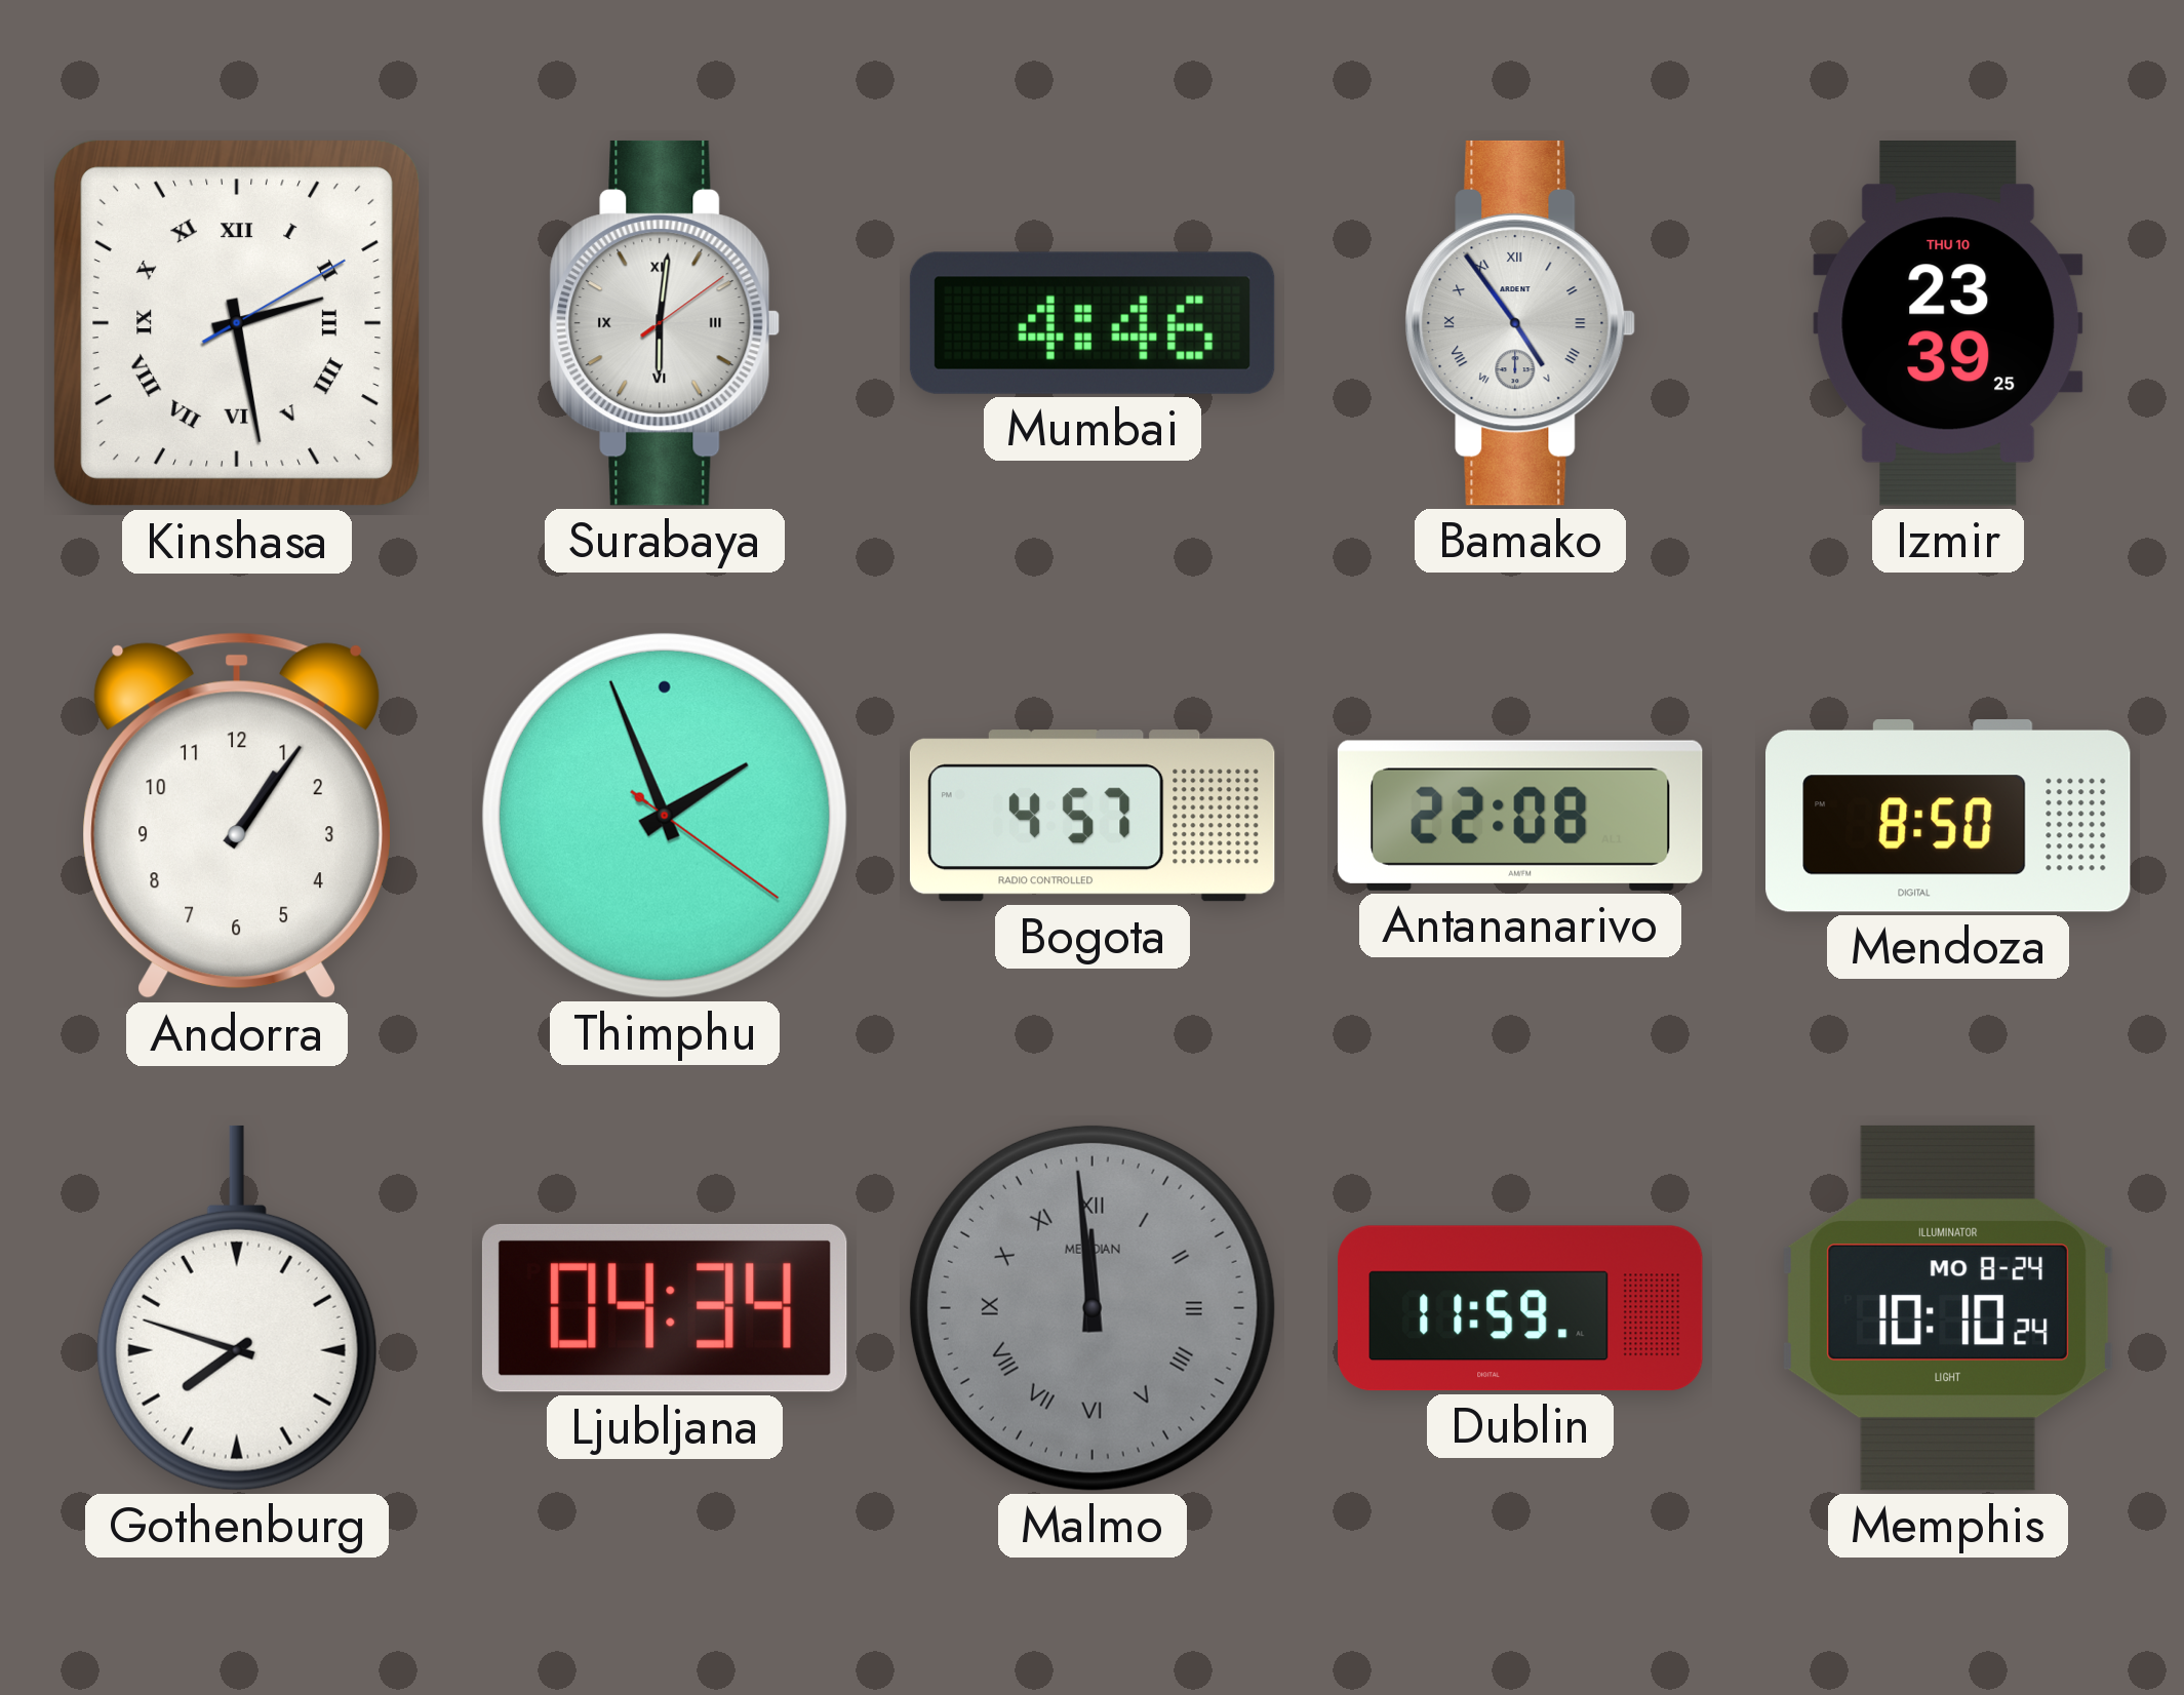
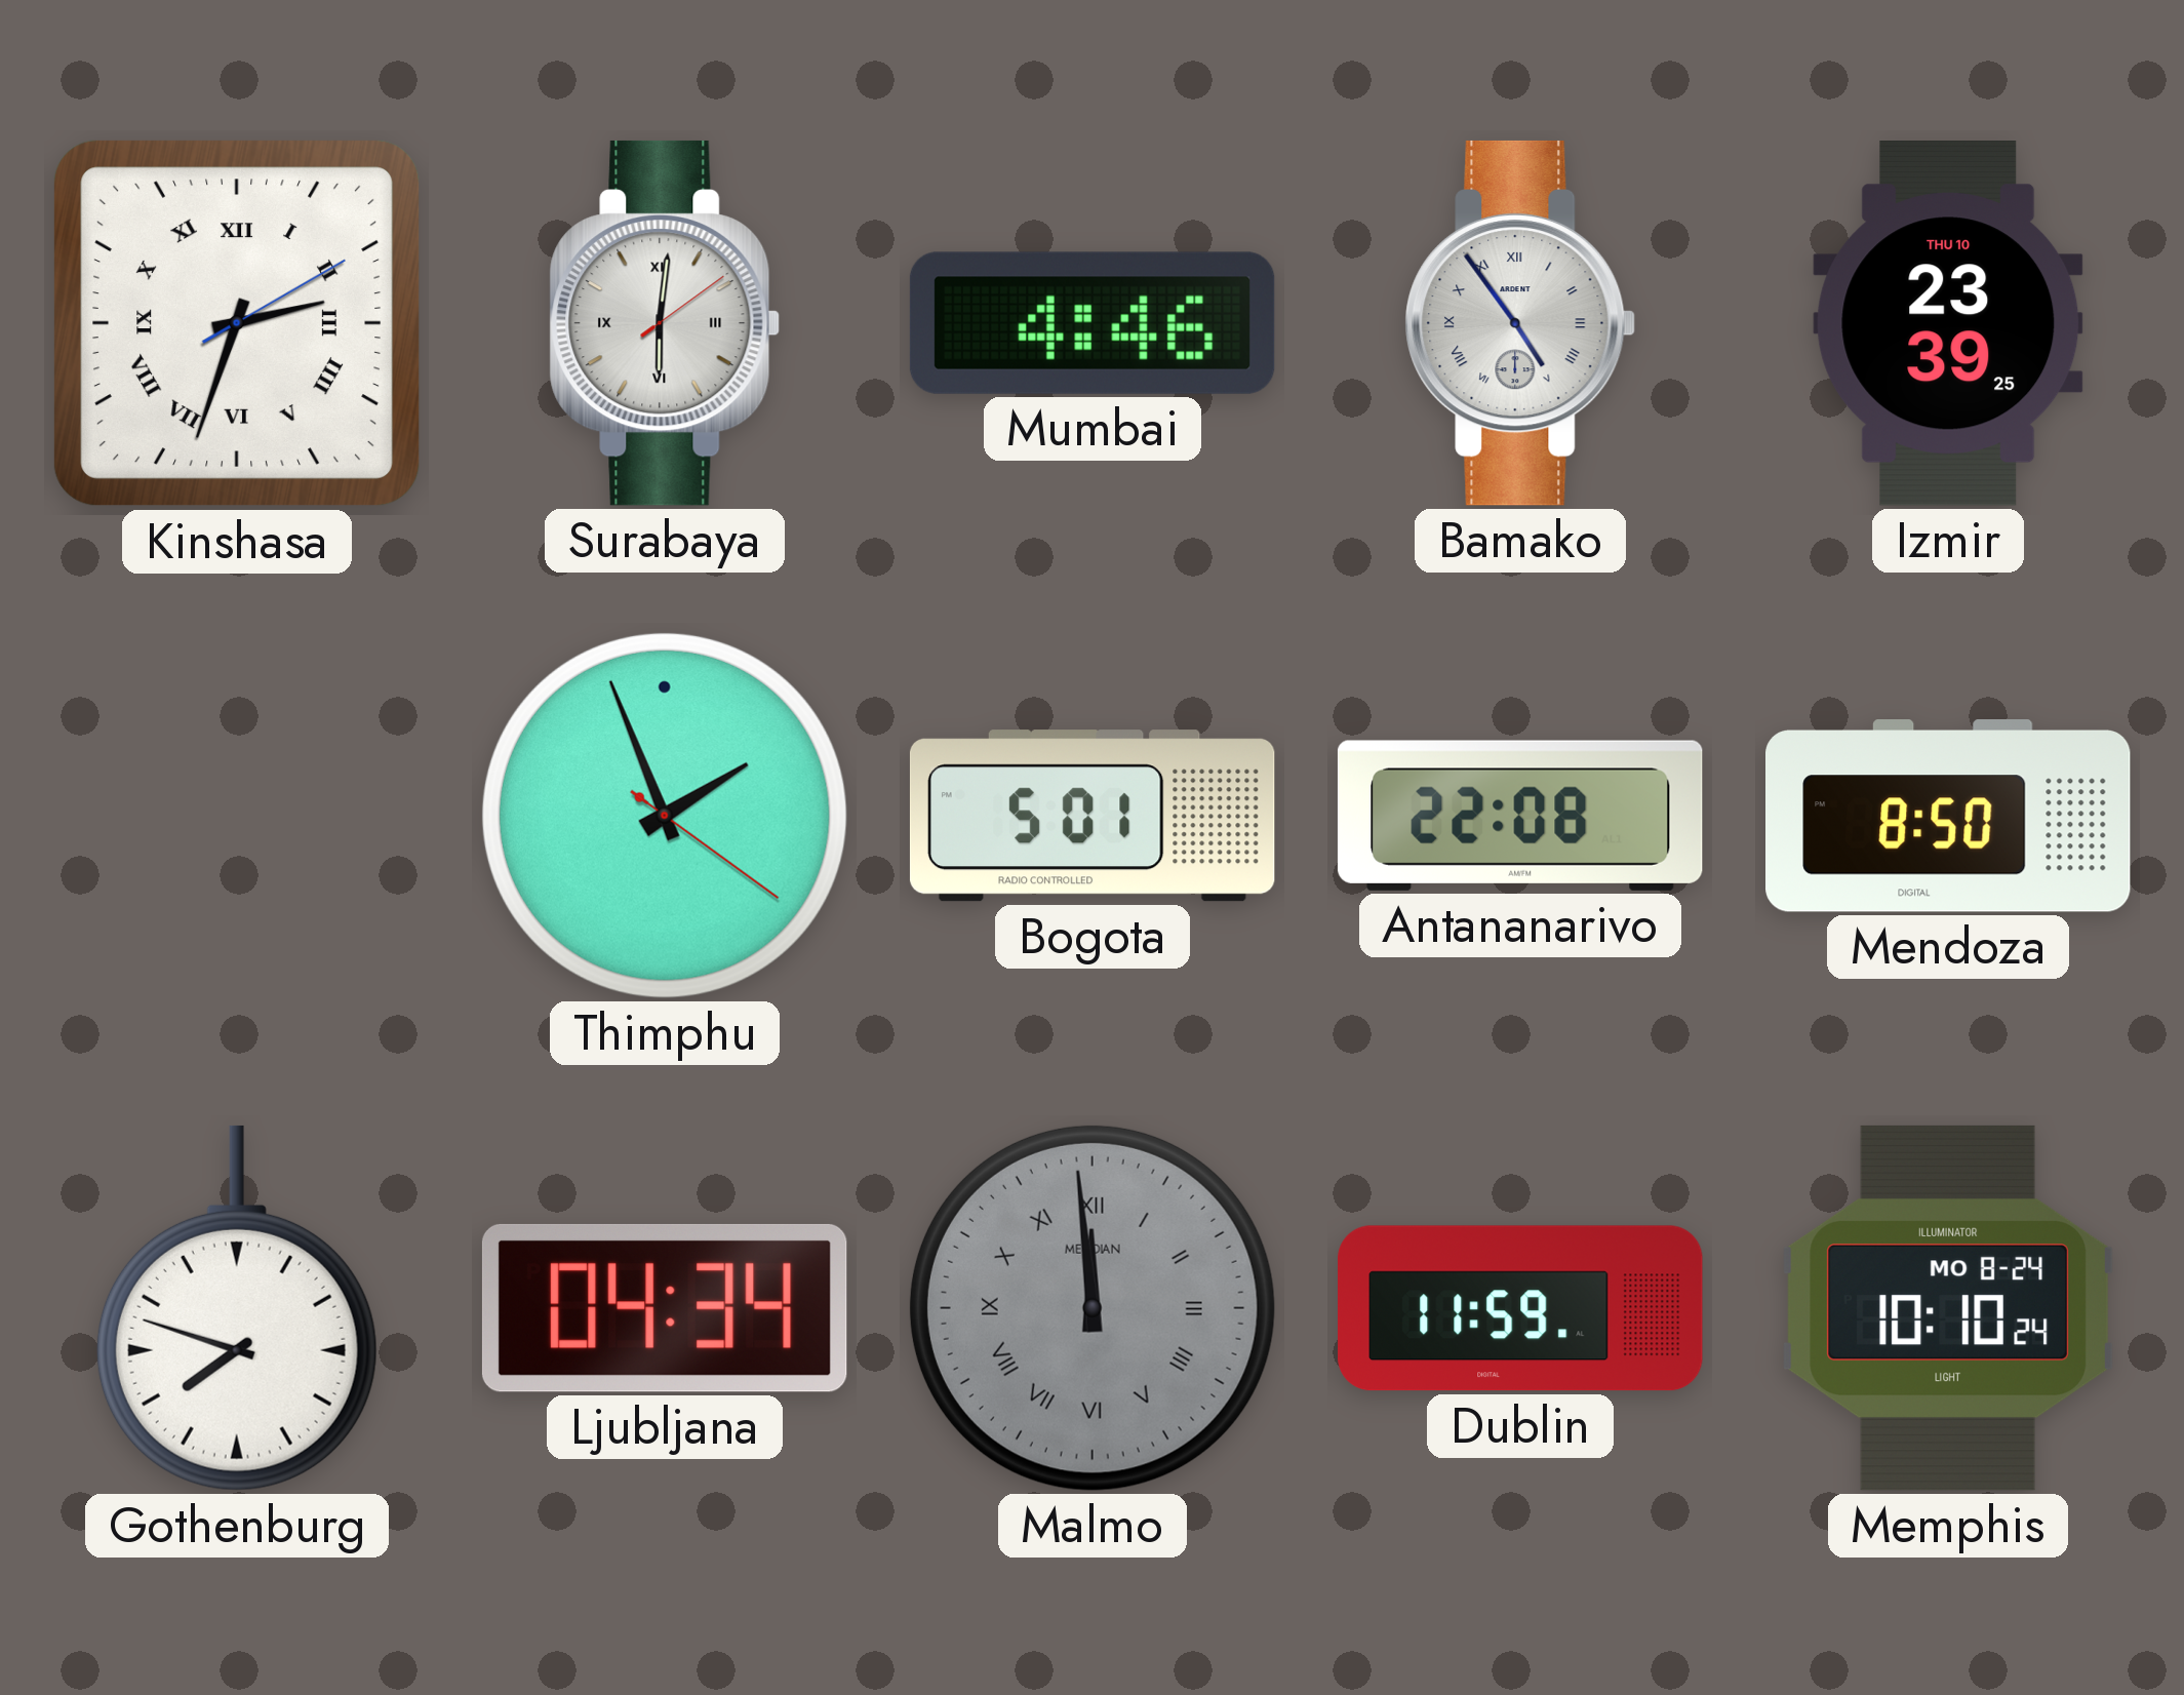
Kinshasa: 2:28 -> 2:33
Andorra: 1:06 -> none
Bogota: 4:57 -> 5:01
